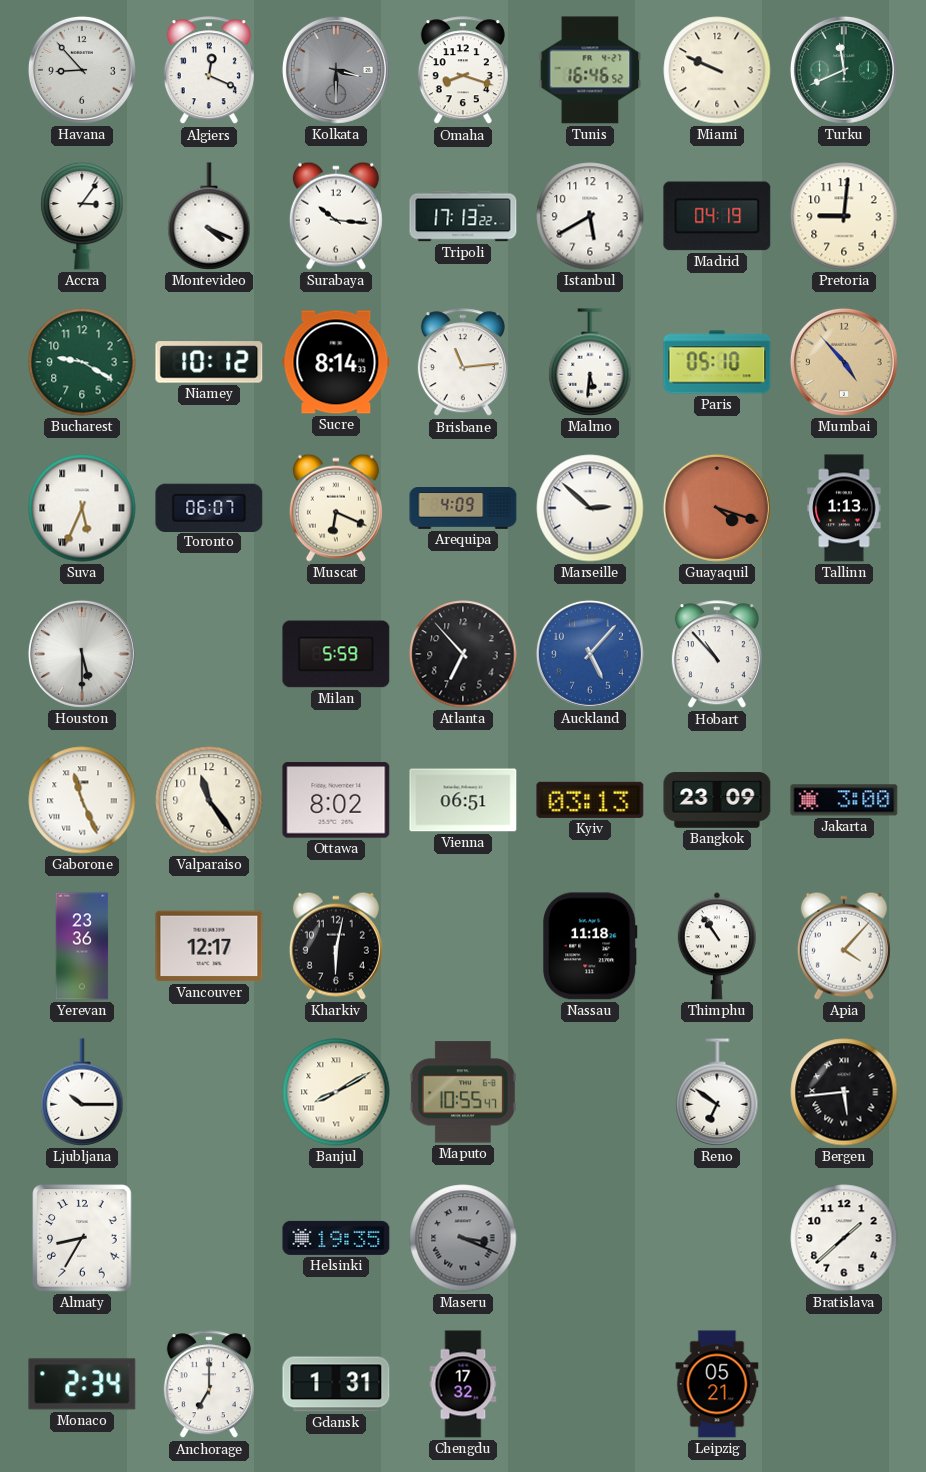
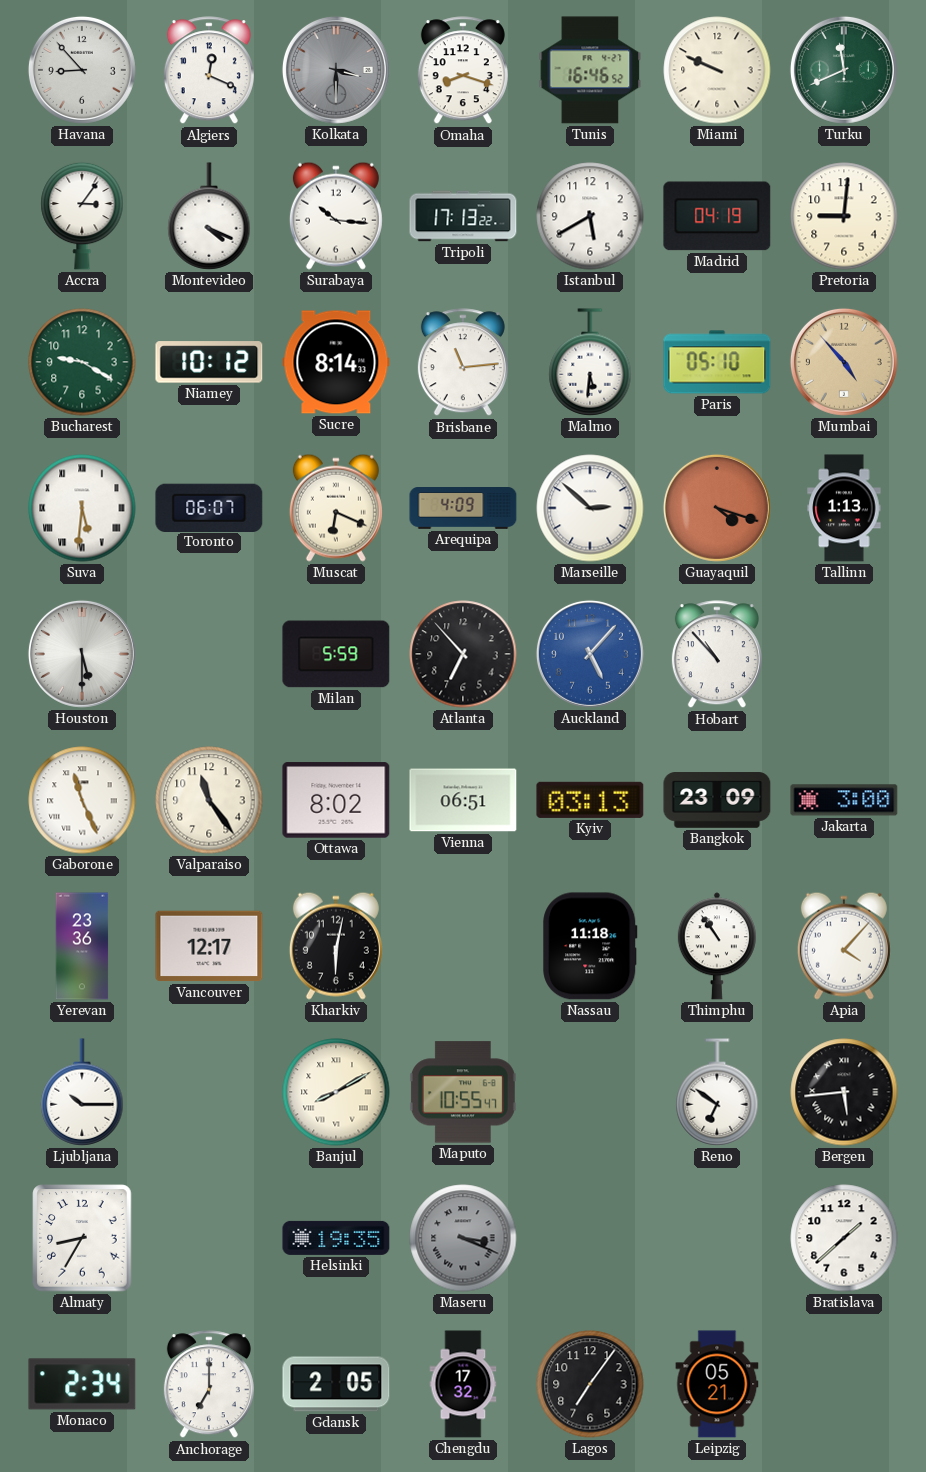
Suva: 5:34 -> 5:31
Gdansk: 1:31 -> 2:05
Lagos: none -> 7:06
